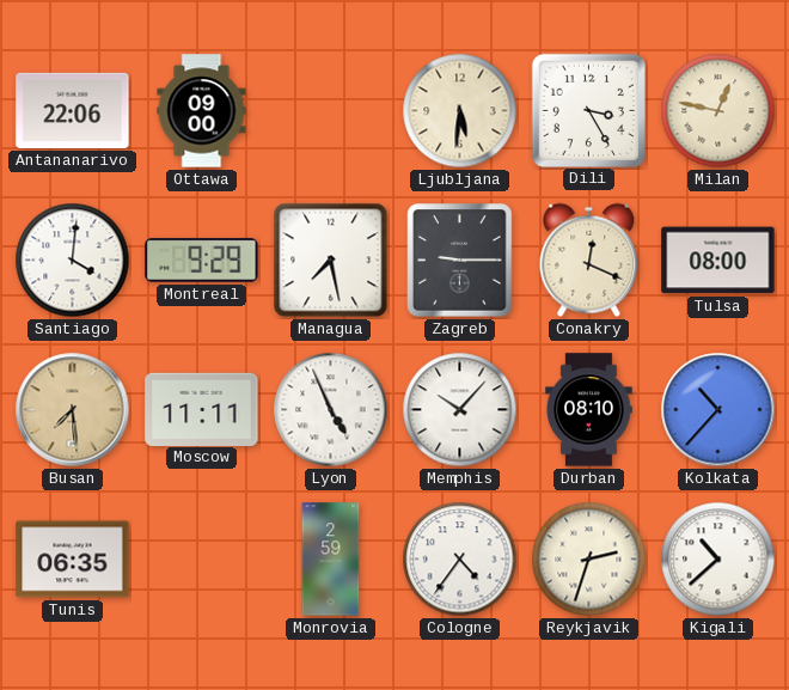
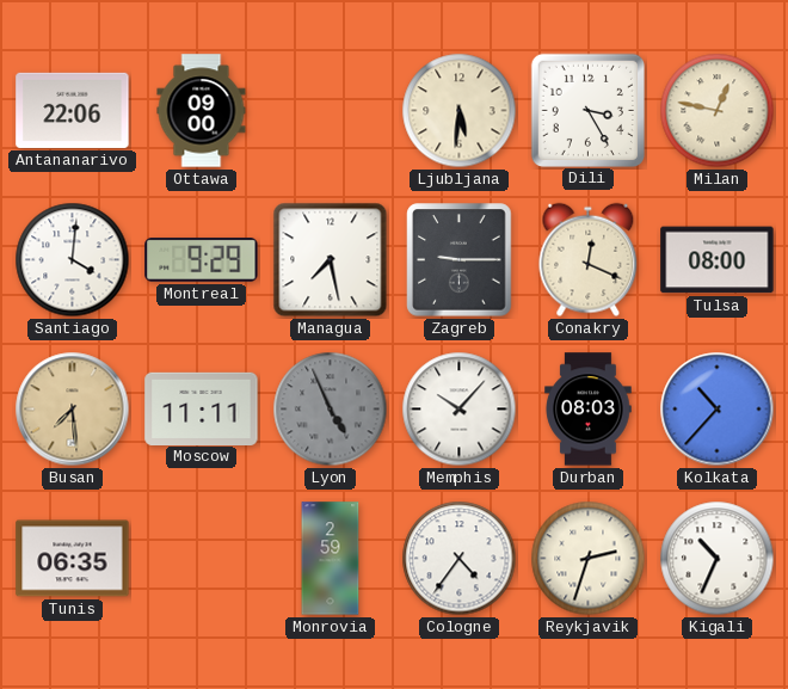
Lyon dial: white -> grey
Durban: 08:10 -> 08:03
Kigali: 10:38 -> 10:34
